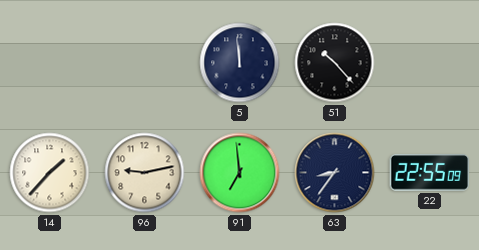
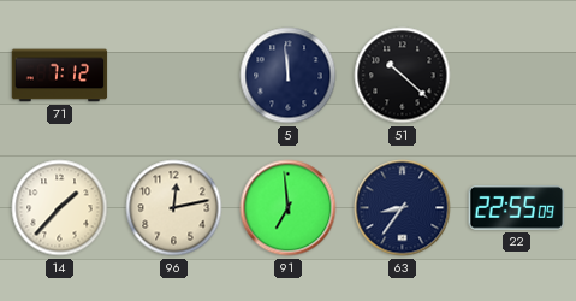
71: none -> 7:12
51: 10:23 -> 10:22
96: 9:13 -> 12:13
